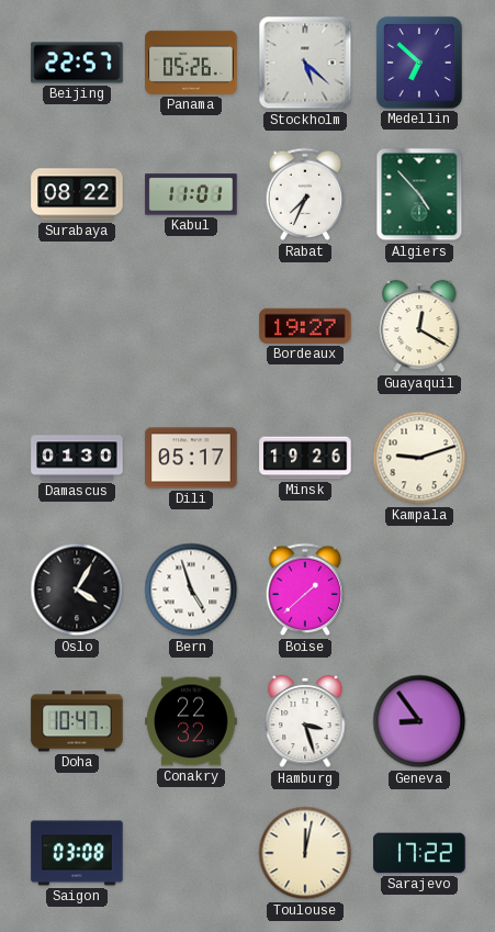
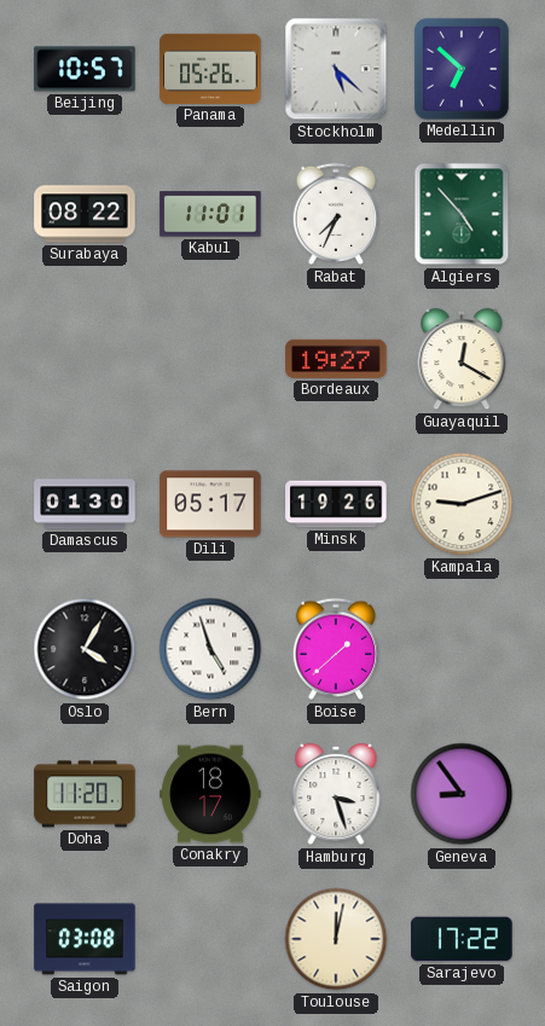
Beijing: 22:57 -> 10:57
Doha: 10:47 -> 11:20
Conakry: 22:32 -> 18:17
